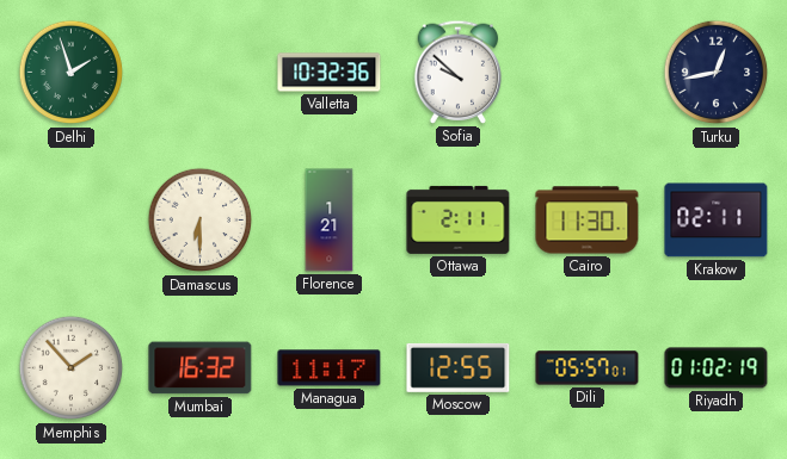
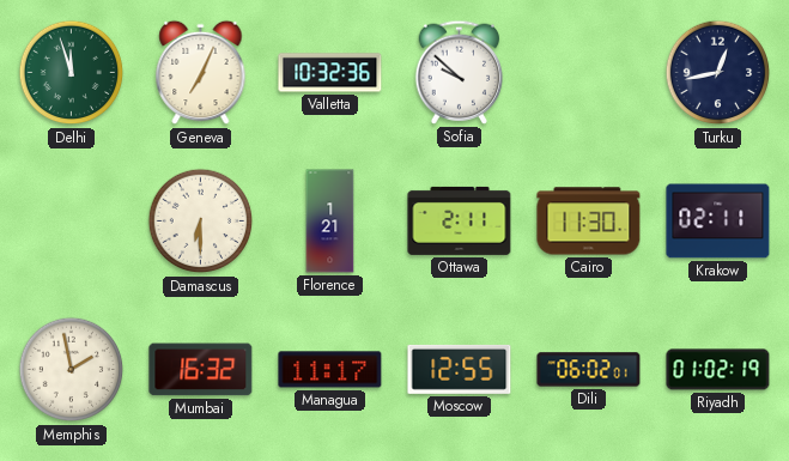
Delhi: 1:57 -> 11:57
Geneva: none -> 7:04
Memphis: 1:53 -> 1:58
Dili: 05:57 -> 06:02
